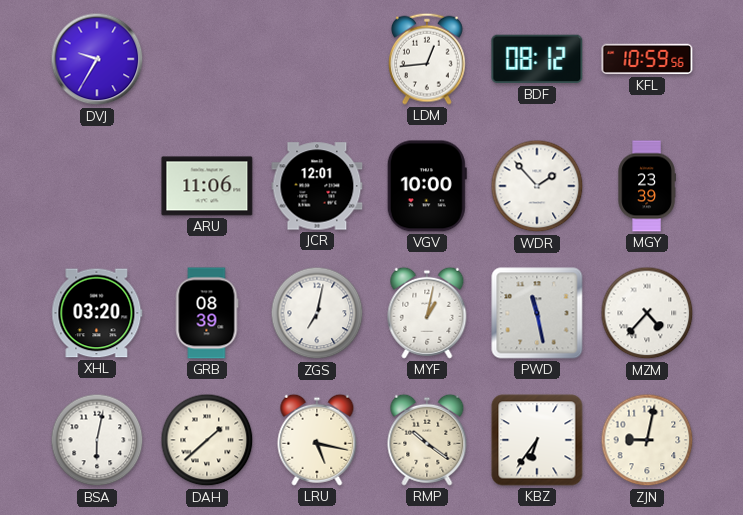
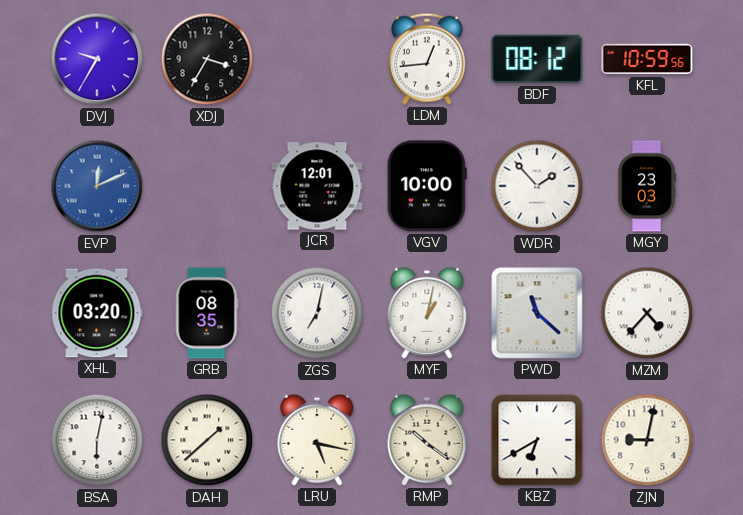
XDJ: none -> 3:35
EVP: none -> 12:11
ARU: 11:06 -> none
MGY: 23:39 -> 23:03
GRB: 08:39 -> 08:35
PWD: 11:28 -> 11:22
KBZ: 6:36 -> 6:40
